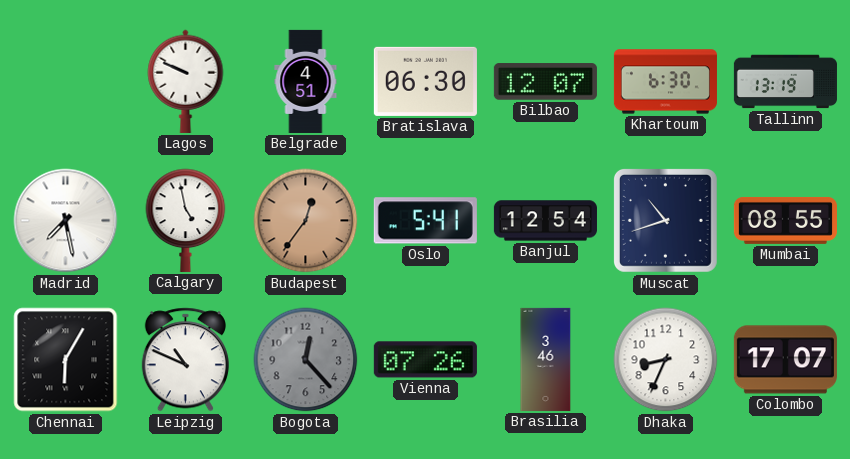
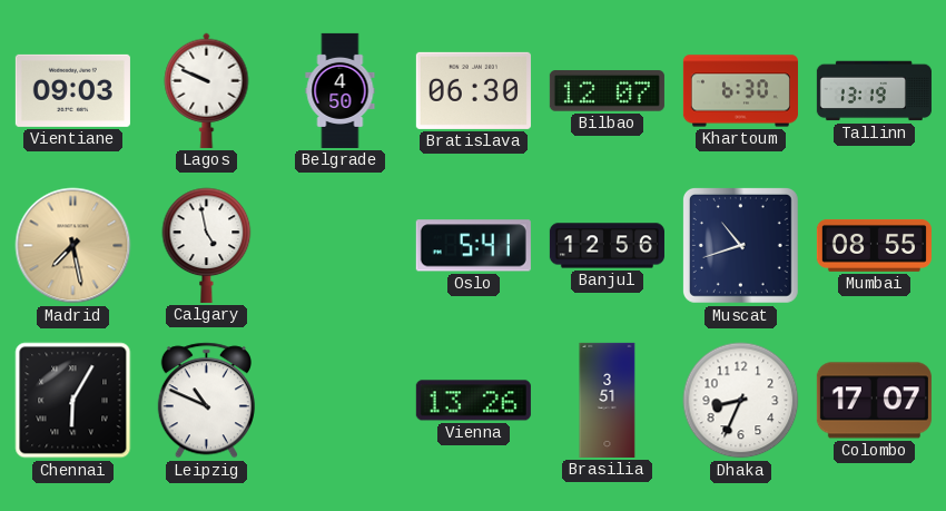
Vientiane: none -> 09:03
Belgrade: 4:51 -> 4:50
Madrid dial: white -> champagne
Budapest: 12:36 -> none
Banjul: 12:54 -> 12:56
Bogota: 12:23 -> none
Vienna: 07:26 -> 13:26
Brasilia: 3:46 -> 3:51
